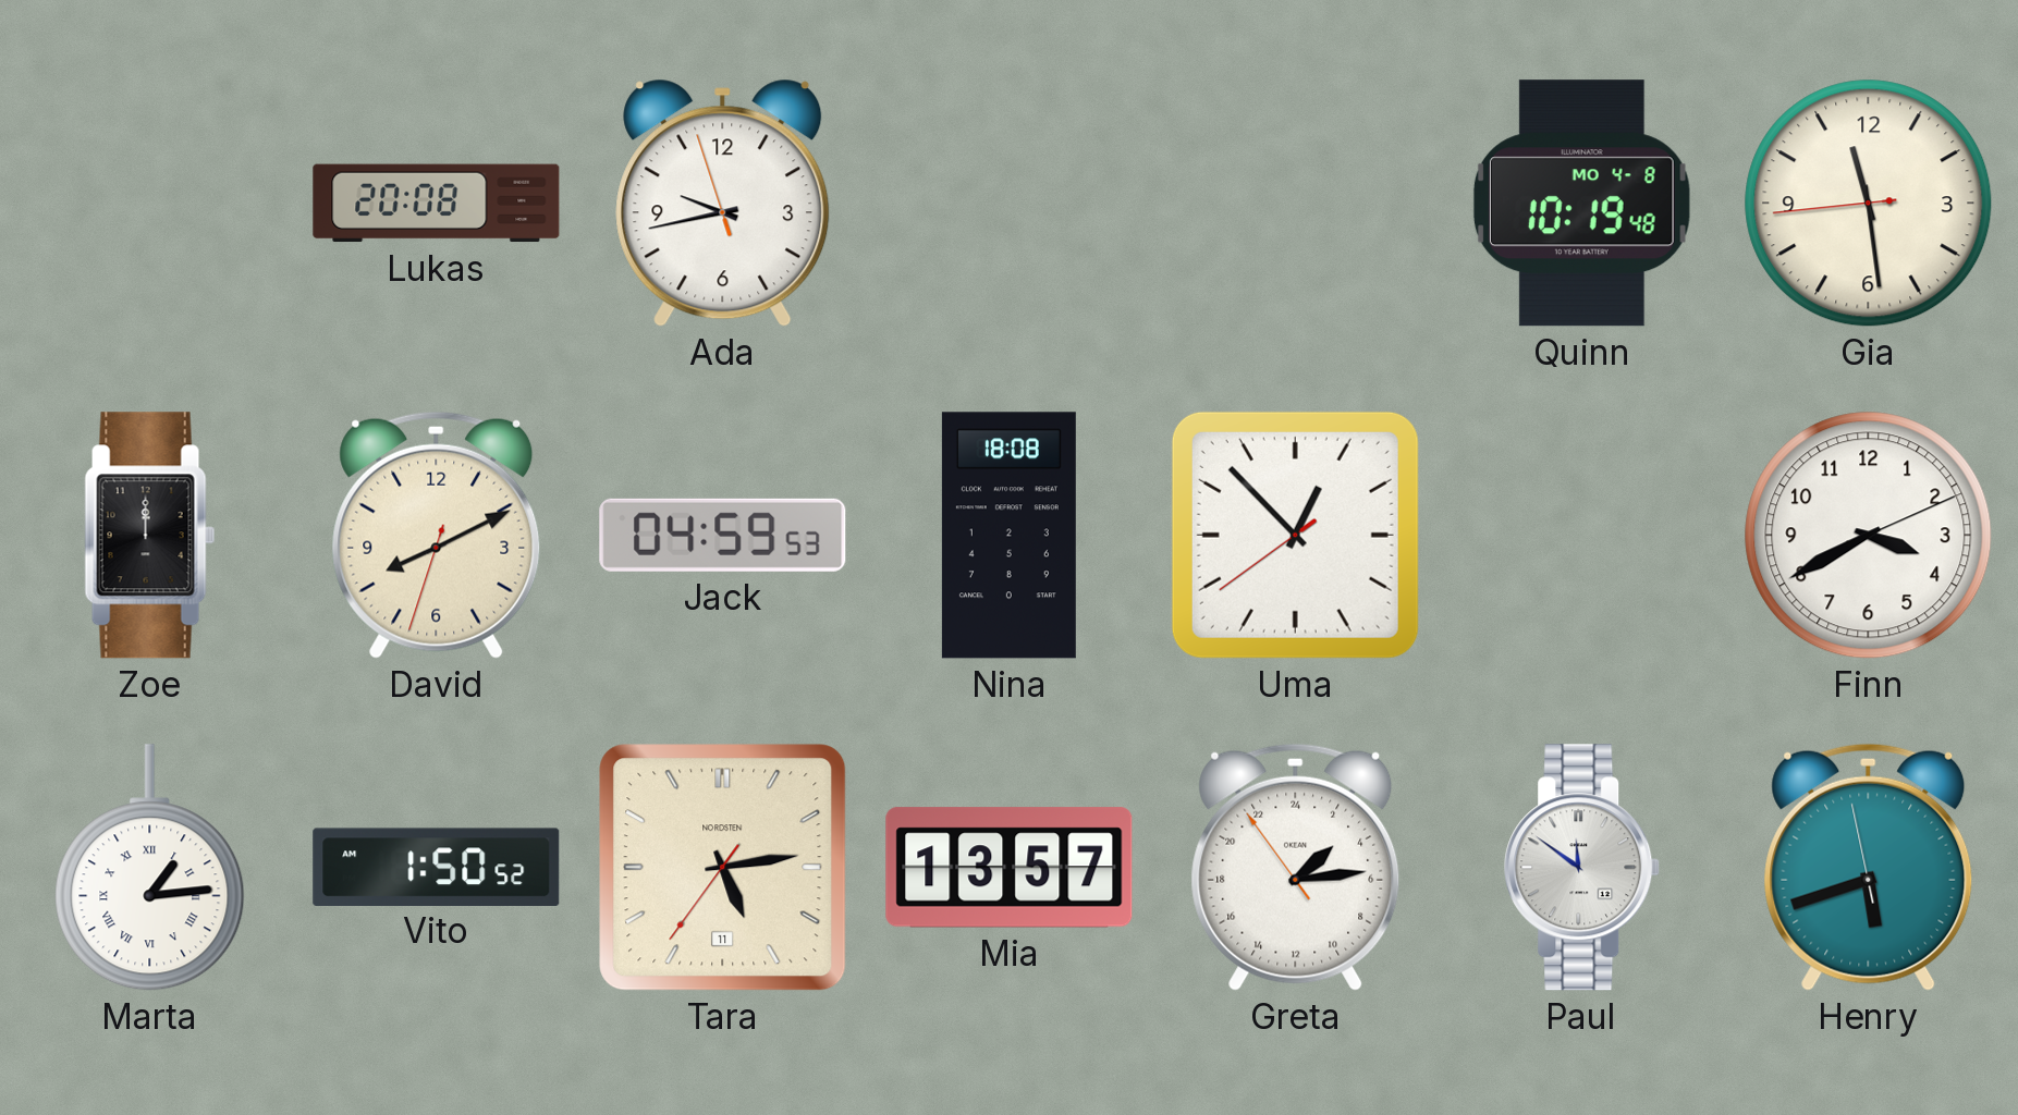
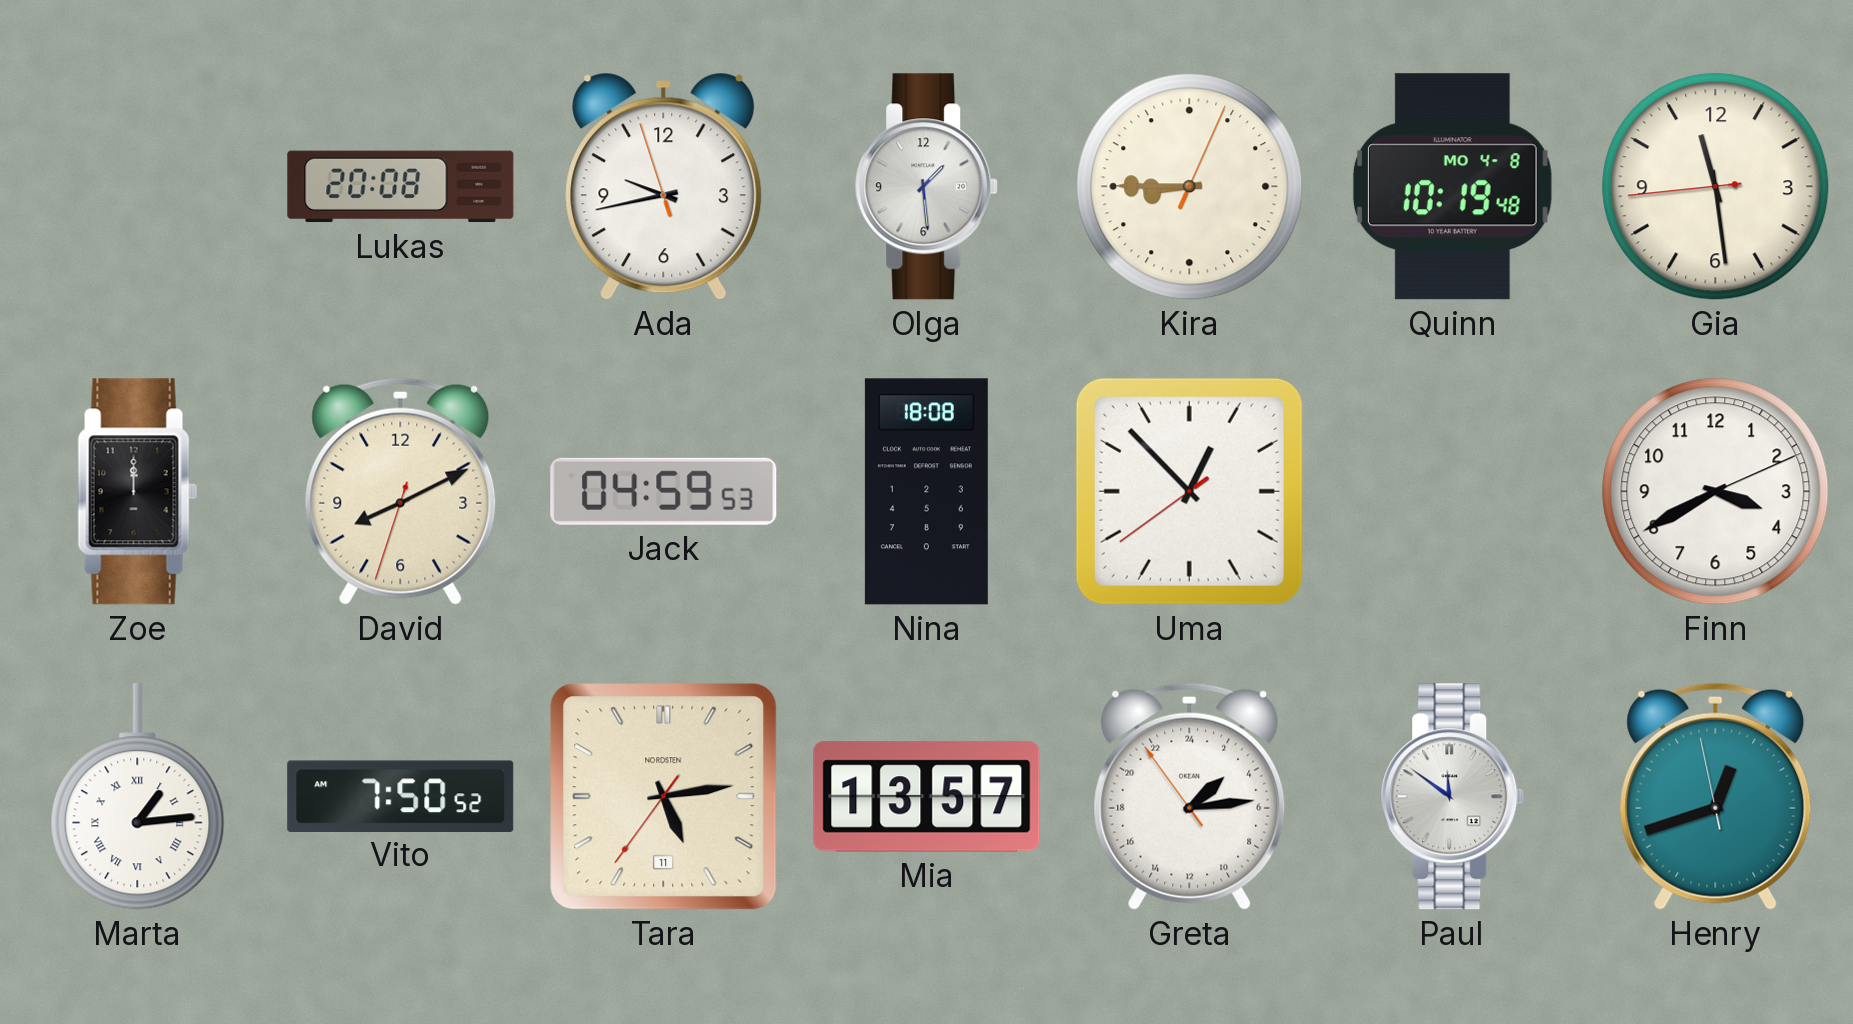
Olga: none -> 1:29
Kira: none -> 8:45
Vito: 1:50 -> 7:50
Henry: 5:41 -> 12:41
